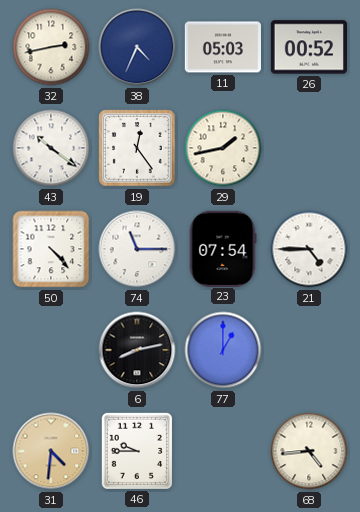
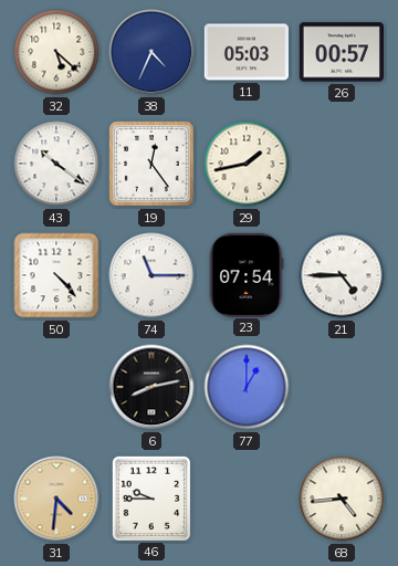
32: 2:43 -> 5:22
26: 00:52 -> 00:57
